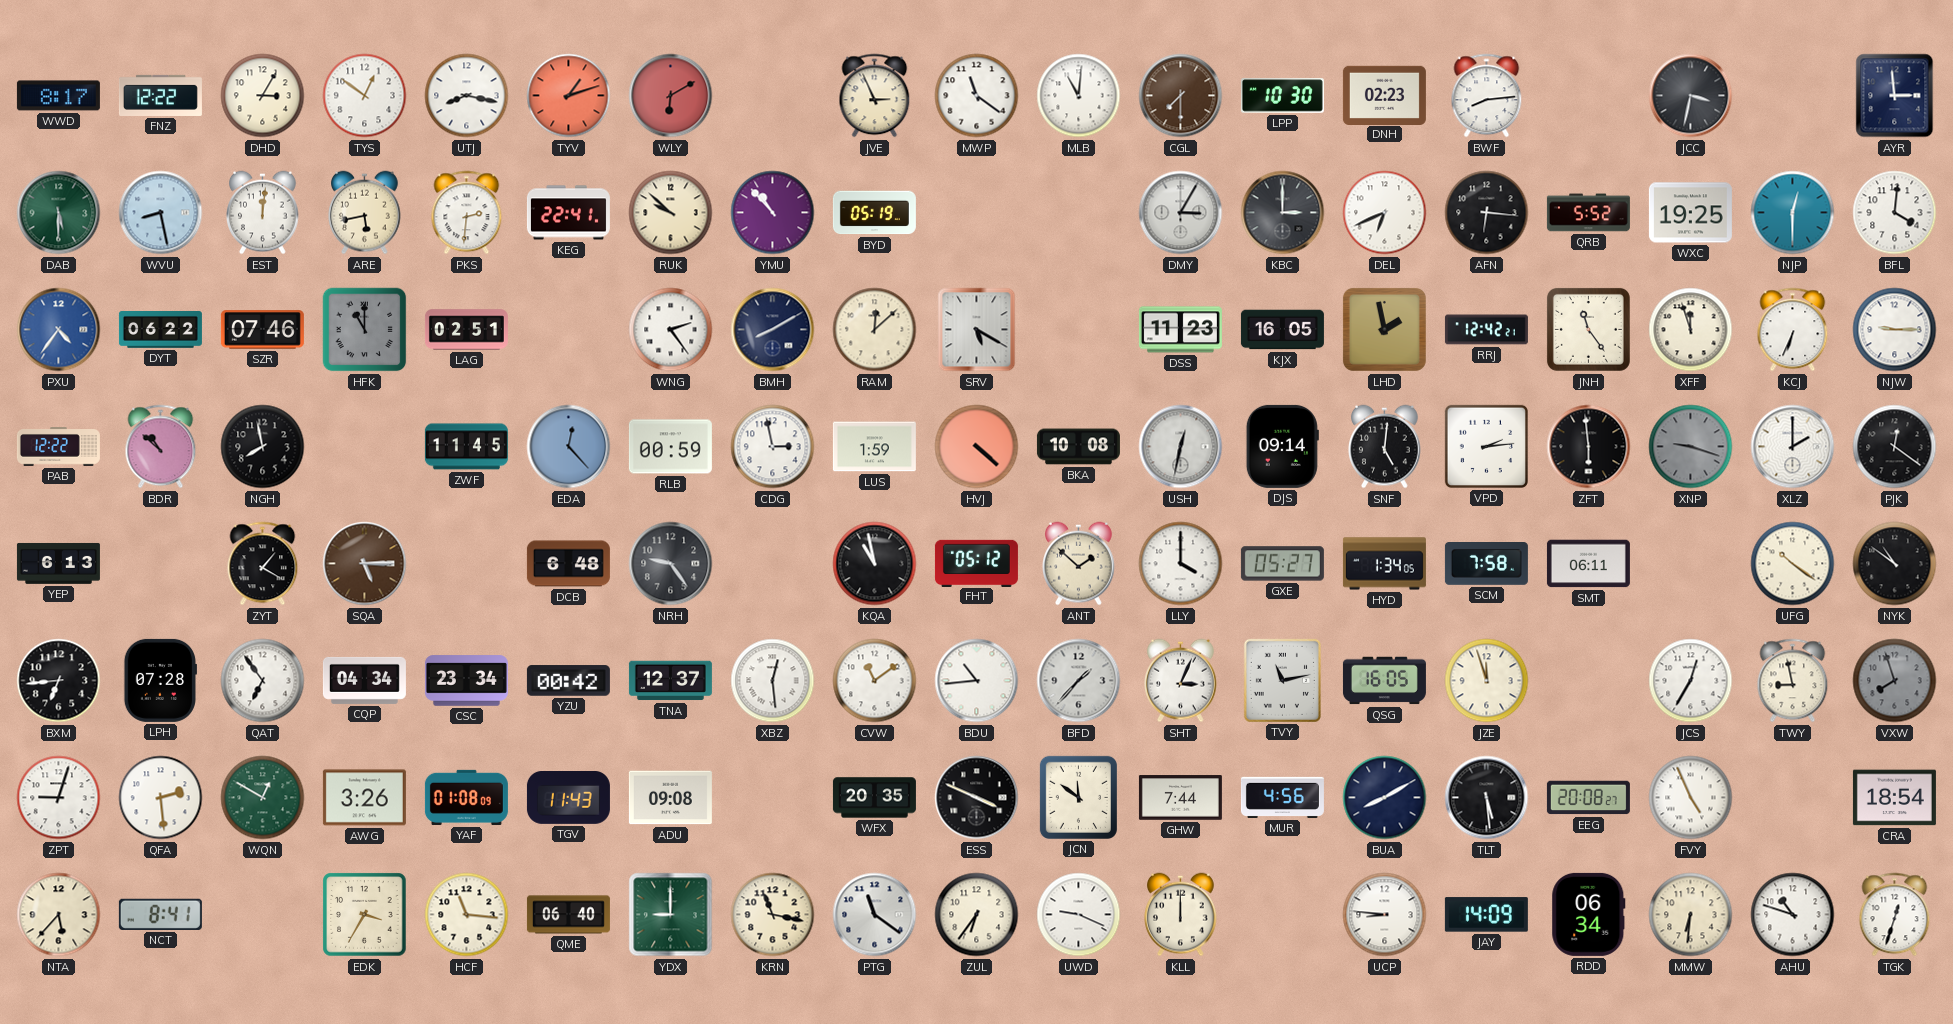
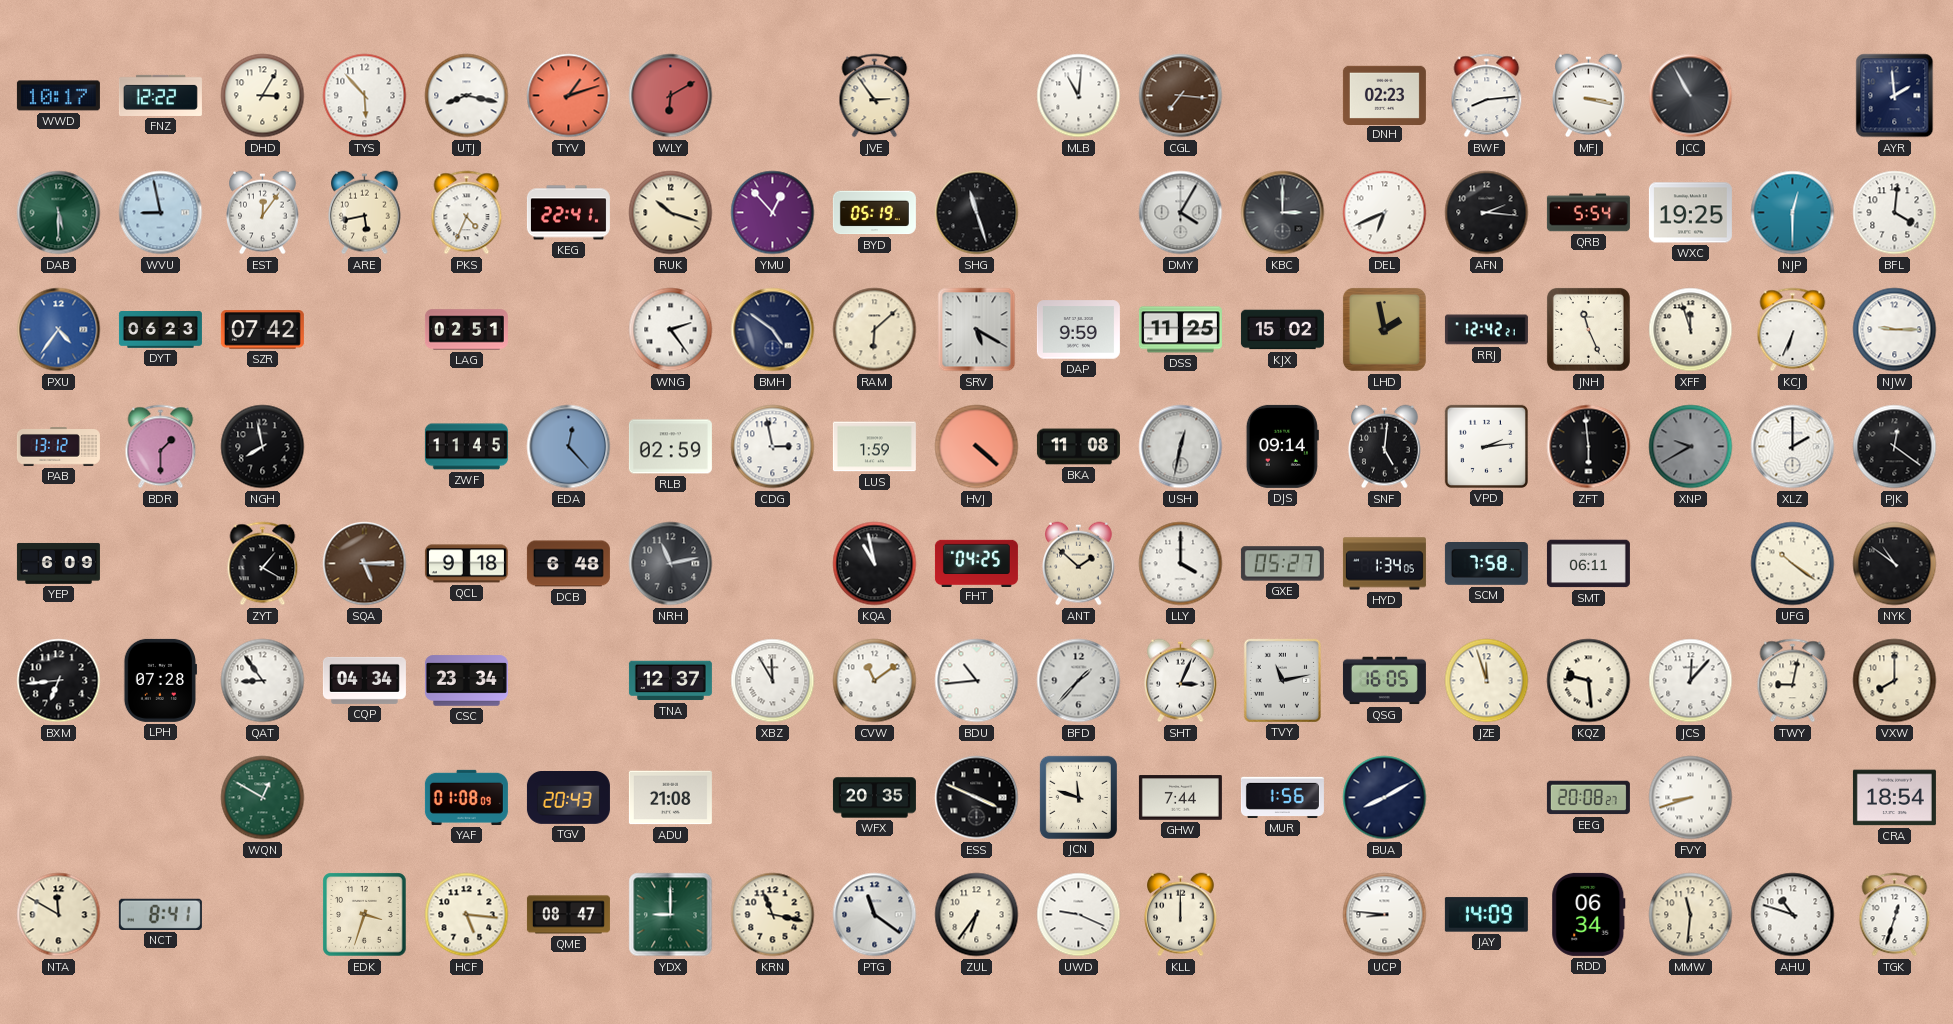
WWD: 8:17 -> 10:17
TYS: 12:51 -> 5:53
JVE: 2:56 -> 2:54
MWP: 11:21 -> none
CGL: 7:30 -> 7:16
LPP: 10:30 -> none
MFJ: none -> 3:17
JCC: 3:32 -> 10:55
AYR: 2:59 -> 1:59
WVU: 8:28 -> 8:58
EST: 12:01 -> 12:06
PKS: 2:31 -> 4:34
RUK: 9:52 -> 10:18
YMU: 10:53 -> 12:53
SHG: none -> 11:27
DMY: 3:05 -> 4:05
AFN: 6:16 -> 2:16
QRB: 5:52 -> 5:54
DYT: 06:22 -> 06:23
SZR: 07:46 -> 07:42
HFK: 11:00 -> none
BMH: 8:10 -> 4:51
RAM: 12:08 -> 6:08
DAP: none -> 9:59
DSS: 11:23 -> 11:25
KJX: 16:05 -> 15:02
JNH: 11:24 -> 11:26
PAB: 12:22 -> 13:12
BDR: 10:52 -> 1:30
RLB: 00:59 -> 02:59
BKA: 10:08 -> 11:08
XNP: 9:18 -> 9:40
YEP: 6:13 -> 6:09
QCL: none -> 9:18
NRH: 9:24 -> 11:13
FHT: 05:12 -> 04:25
QAT: 6:54 -> 8:54
YZU: 00:42 -> none
XBZ: 12:29 -> 11:55
KQZ: none -> 9:29
JCS: 12:35 -> 12:07
TWY: 8:58 -> 9:02
VXW: 7:57 -> 8:00
VXW dial: grey -> cream
ZPT: 9:03 -> none
QFA: 2:29 -> none
AWG: 3:26 -> none
TGV: 11:43 -> 20:43
ADU: 09:08 -> 21:08
JCN: 11:51 -> 11:48
MUR: 4:56 -> 1:56
TLT: 5:29 -> none
FVY: 4:56 -> 8:42
NTA: 5:37 -> 11:50
EDK: 3:35 -> 3:33
HCF: 11:16 -> 5:16
QME: 06:40 -> 08:47
MMW: 6:31 -> 11:31
